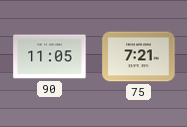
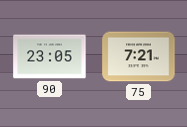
90: 11:05 -> 23:05
